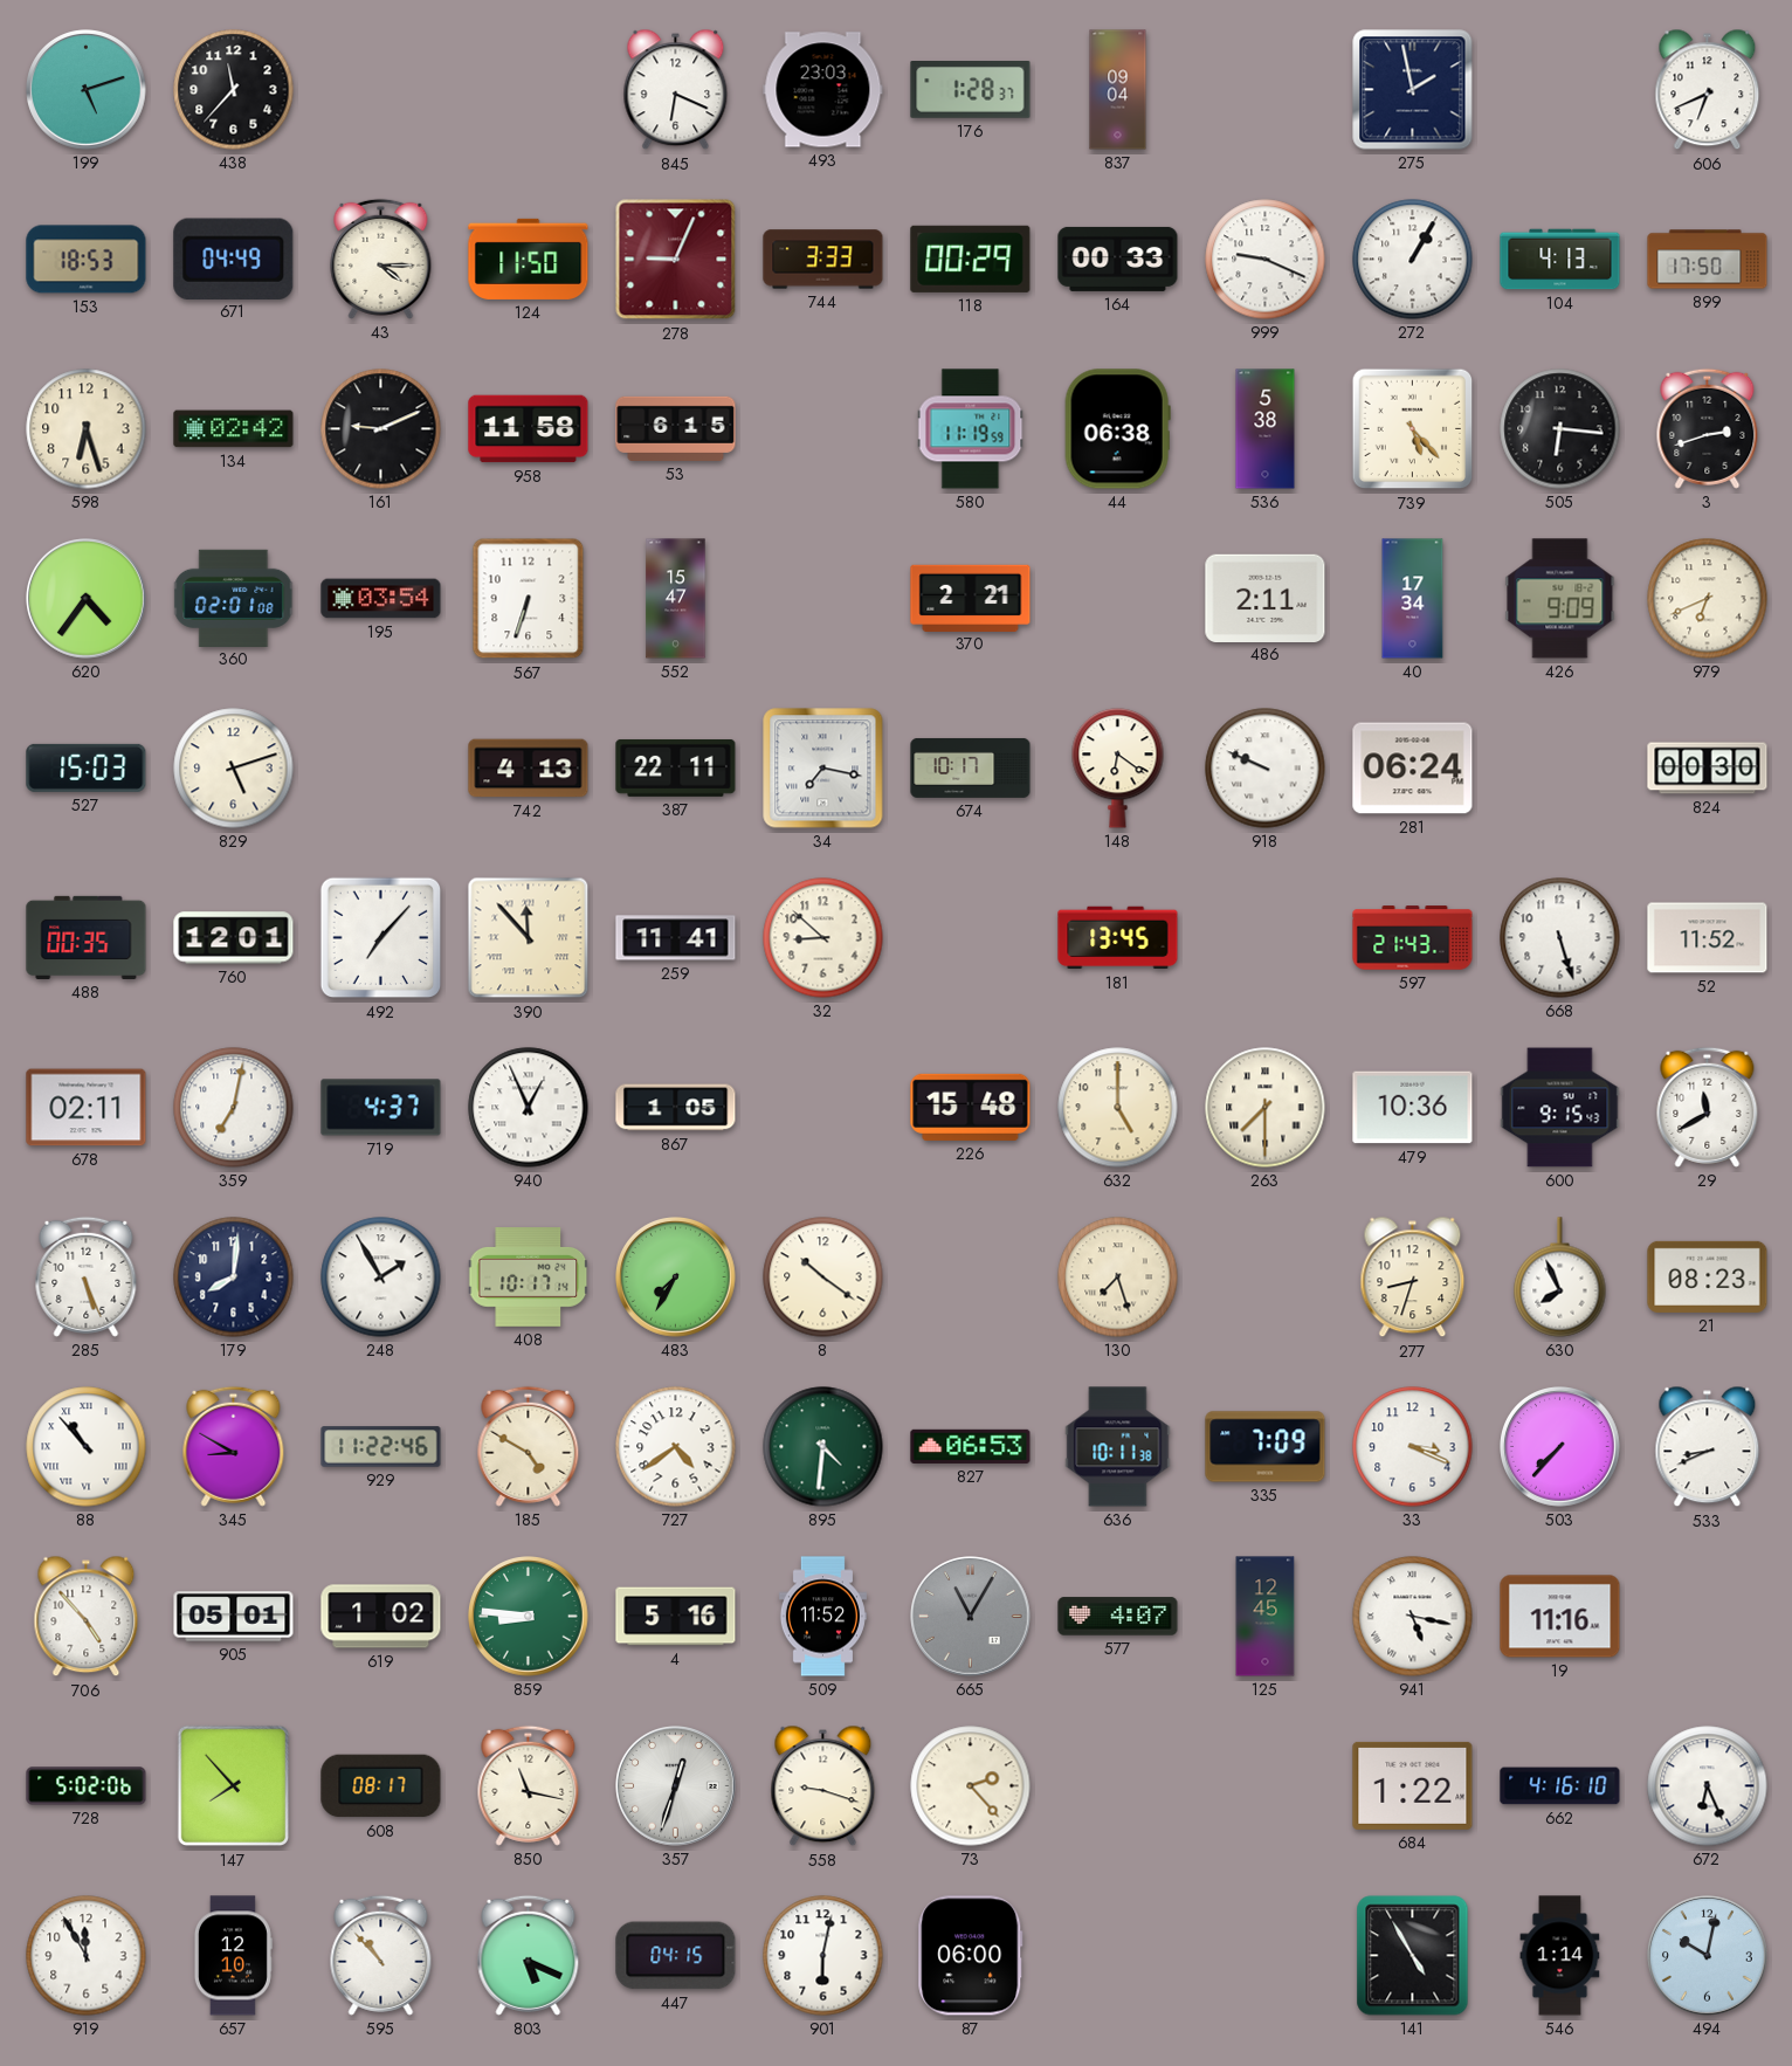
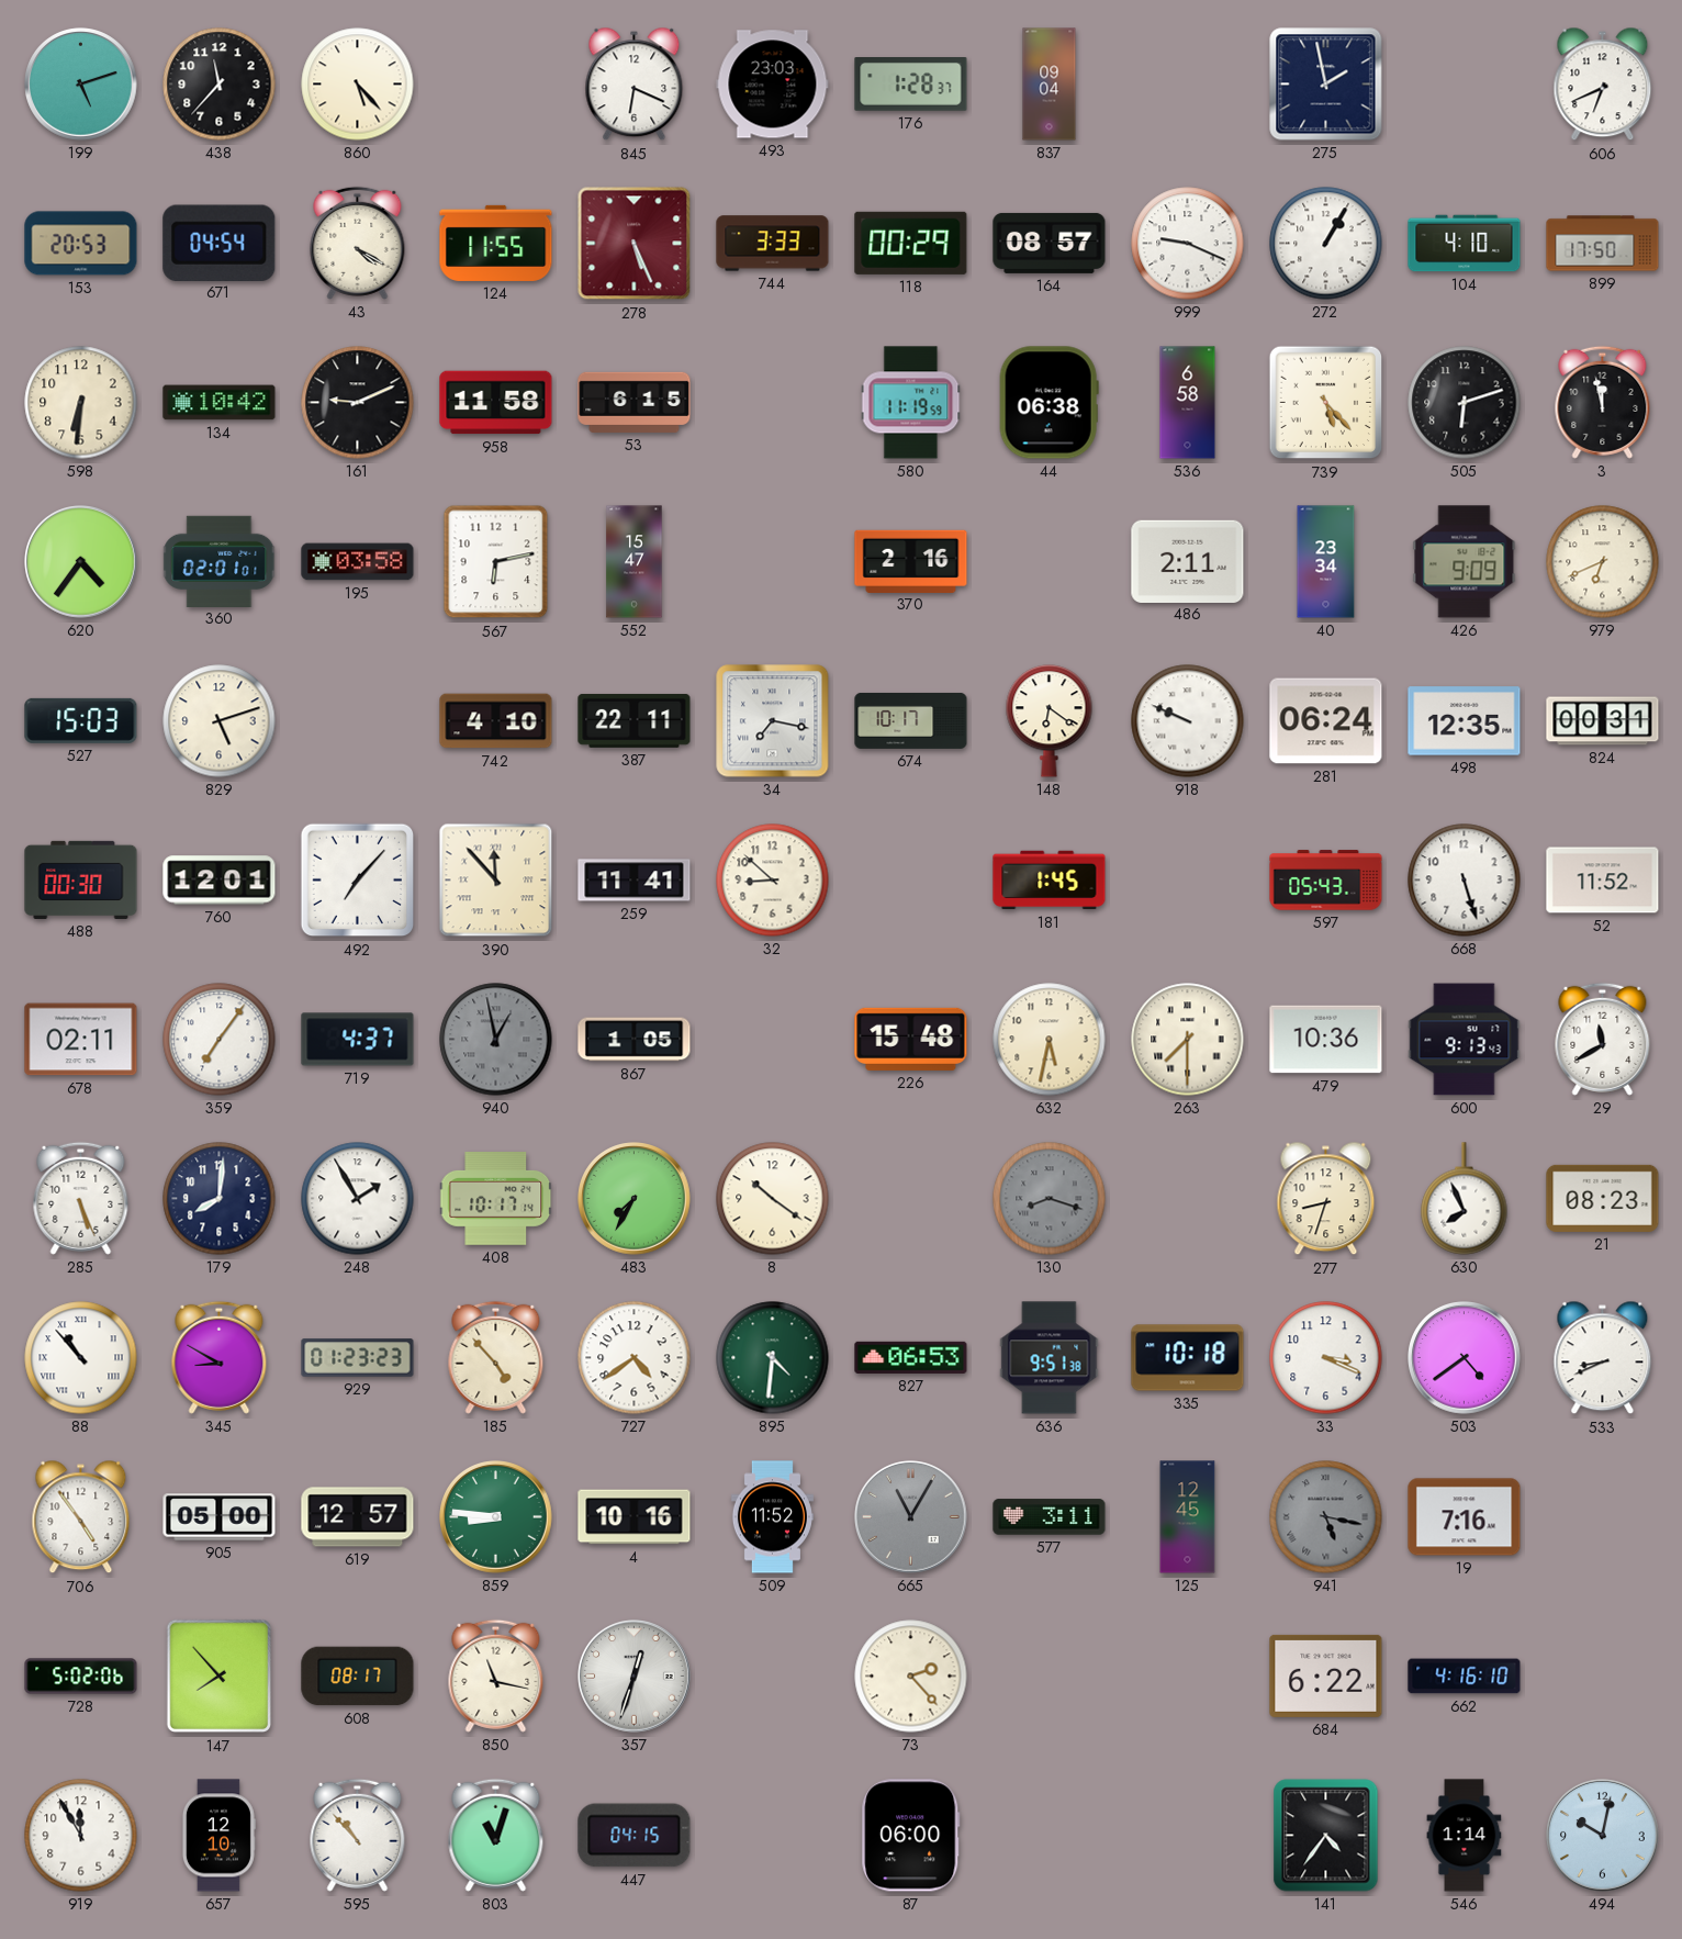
860: none -> 5:23
153: 18:53 -> 20:53
671: 04:49 -> 04:54
43: 4:15 -> 4:20
124: 11:50 -> 11:55
278: 9:04 -> 5:26
164: 00:33 -> 08:57
104: 4:13 -> 4:10
598: 6:27 -> 6:31
134: 02:42 -> 10:42
536: 5:38 -> 6:58
505: 6:16 -> 6:12
3: 2:42 -> 11:58
360: 02:01:08 -> 02:01:01
195: 03:54 -> 03:58
567: 6:33 -> 6:13
370: 2:21 -> 2:16
40: 17:34 -> 23:34
742: 4:13 -> 4:10
498: none -> 12:35
824: 00:30 -> 00:31
488: 00:35 -> 00:30
181: 13:45 -> 1:45
597: 21:43 -> 05:43
359: 7:02 -> 7:06
940: 12:56 -> 12:58
940 dial: white -> grey
632: 5:00 -> 5:32
600: 9:15 -> 9:13
130: 7:27 -> 8:18
130 dial: cream -> grey
929: 11:22 -> 01:23
185: 4:50 -> 4:53
636: 10:11 -> 9:51
335: 7:09 -> 10:18
503: 7:37 -> 4:39
706: 4:53 -> 4:54
905: 05:01 -> 05:00
619: 1:02 -> 12:57
4: 5:16 -> 10:16
577: 4:07 -> 3:11
941 dial: white -> grey
19: 11:16 -> 7:16
558: 9:18 -> none
684: 1:22 -> 6:22
672: 6:26 -> none
803: 5:19 -> 11:03
901: 6:02 -> none
141: 4:55 -> 4:36
